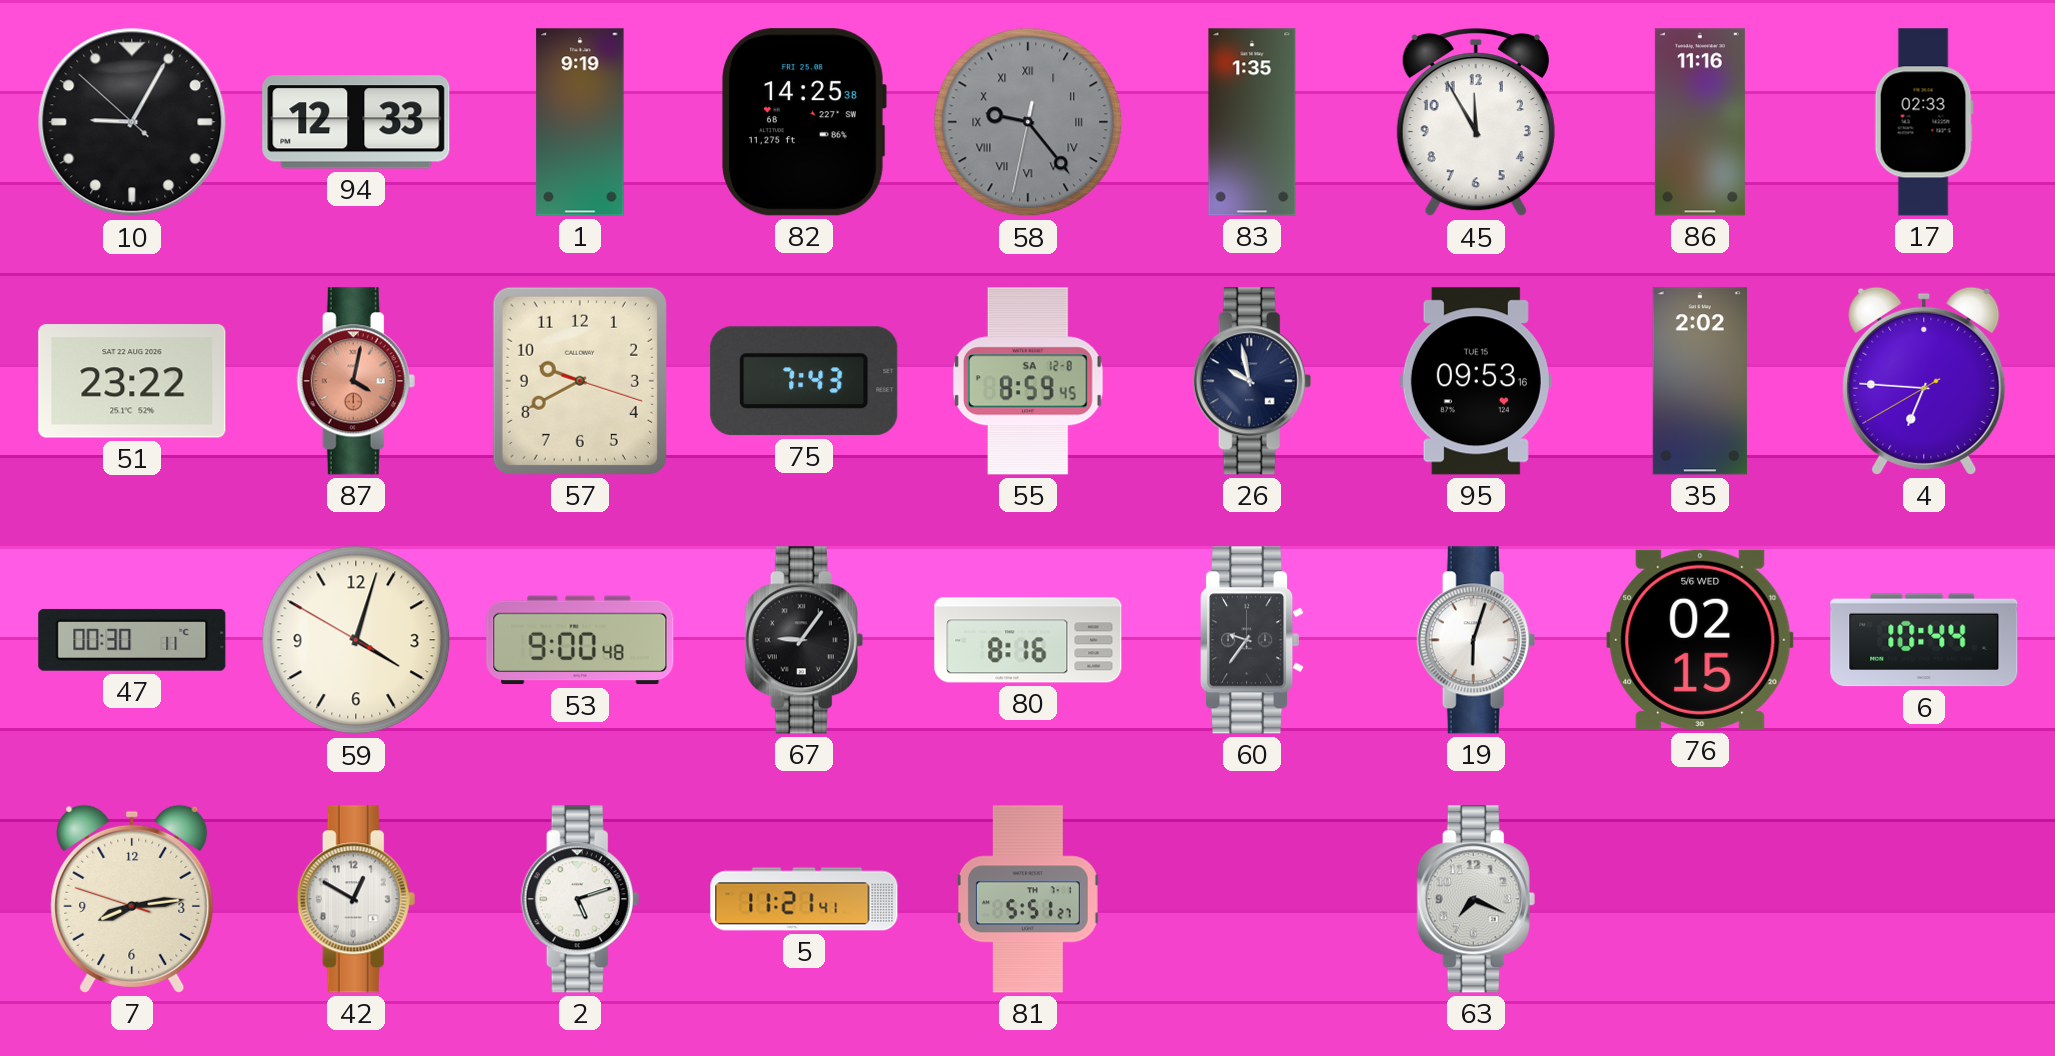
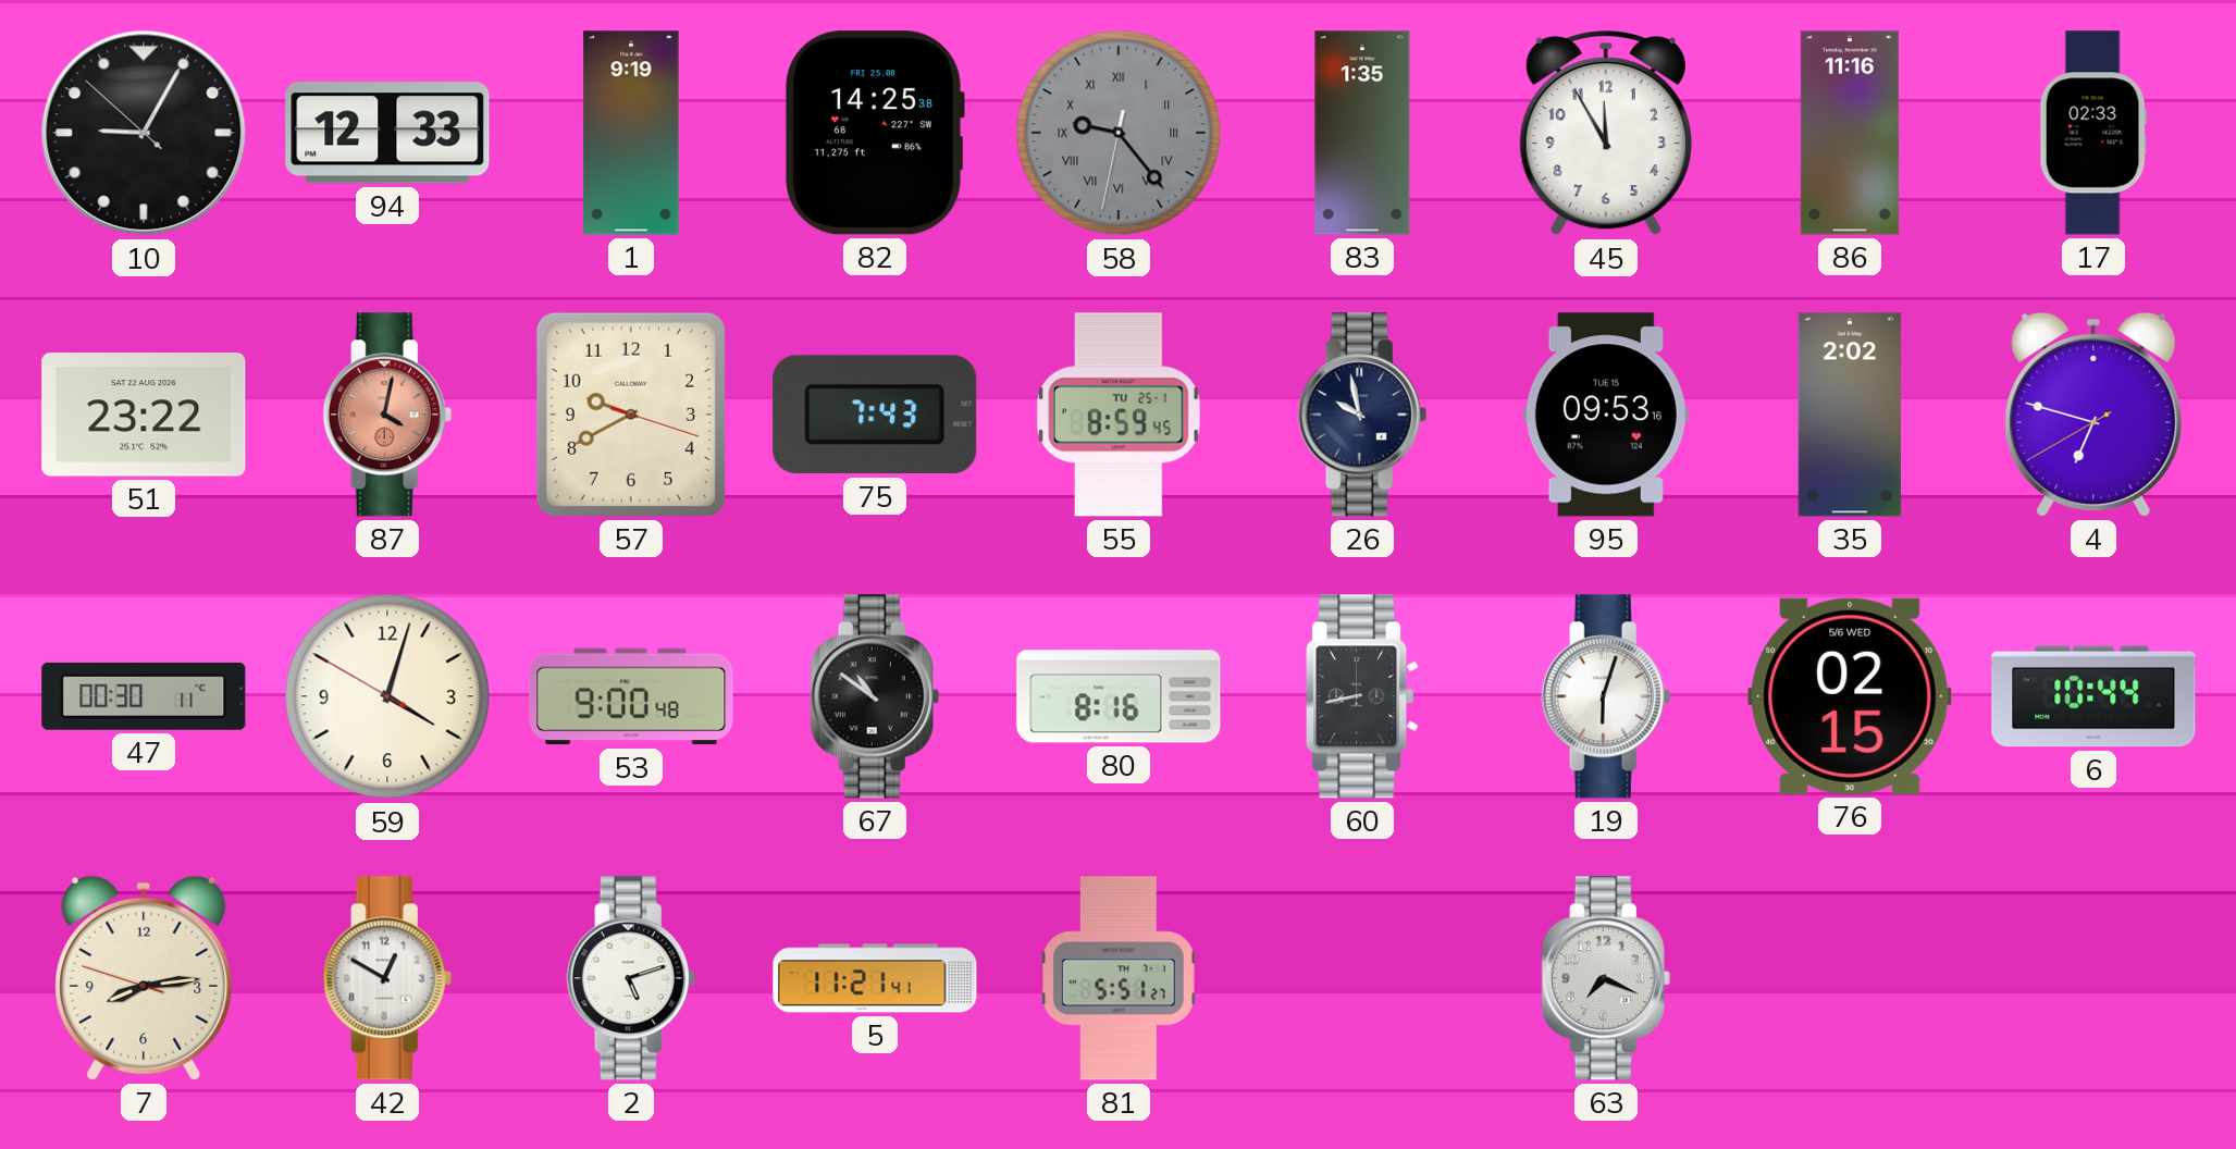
55 date: SA 12-8 -> TU 25-1
4: 6:45 -> 6:47
67: 9:06 -> 10:51
60: 9:36 -> 8:43
